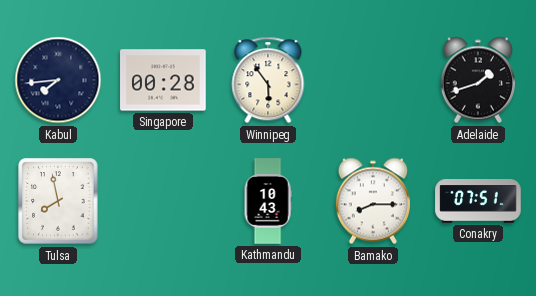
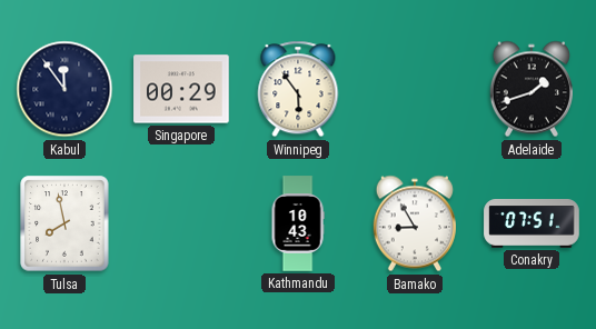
Kabul: 7:44 -> 11:54
Singapore: 00:28 -> 00:29
Bamako: 8:15 -> 8:55
